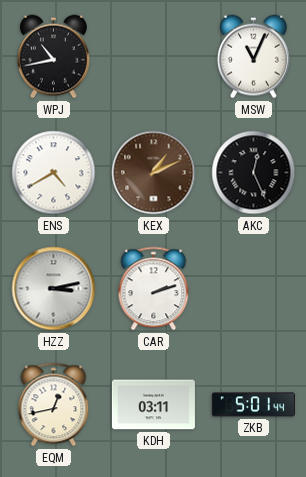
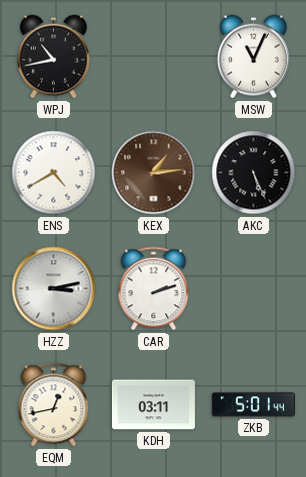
KEX: 1:11 -> 1:14
AKC: 12:26 -> 5:26
